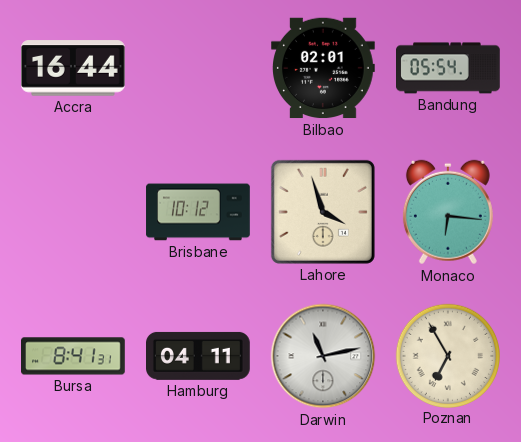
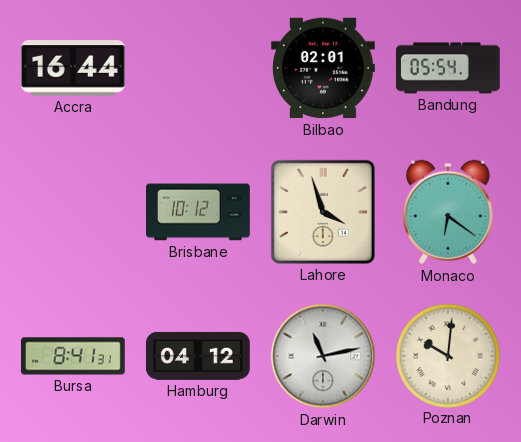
Monaco: 6:16 -> 6:21
Hamburg: 04:11 -> 04:12
Poznan: 6:55 -> 10:01
